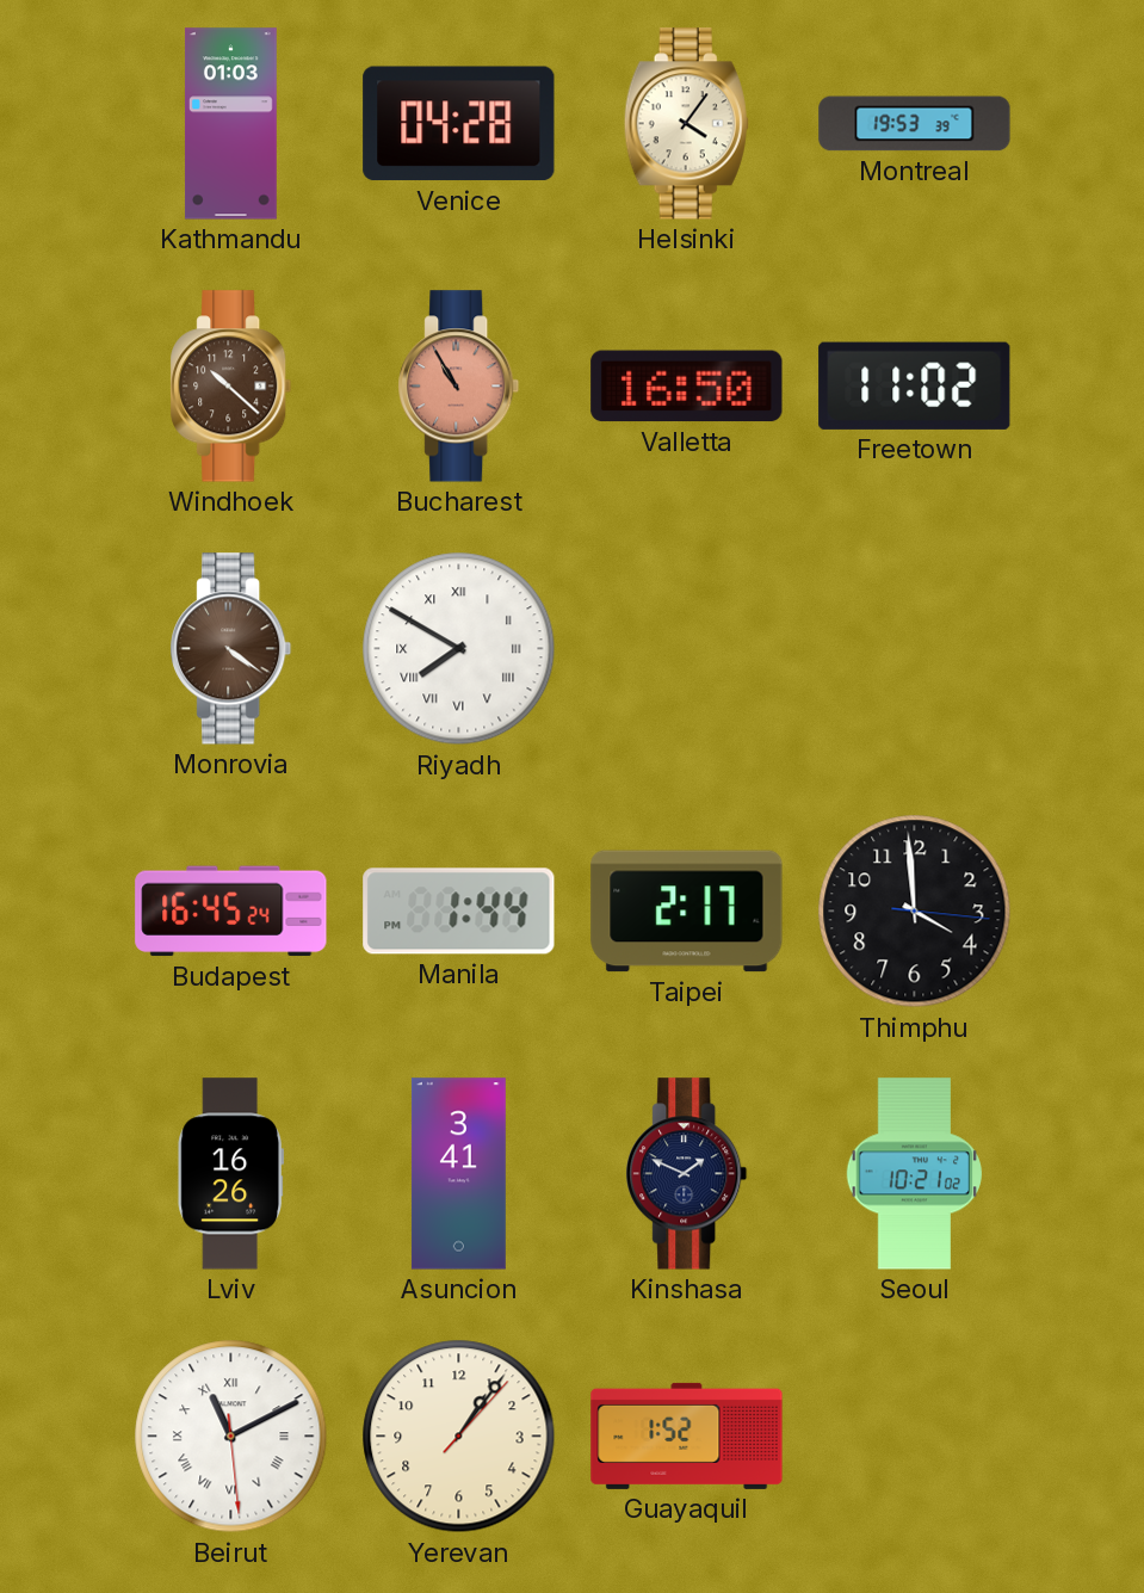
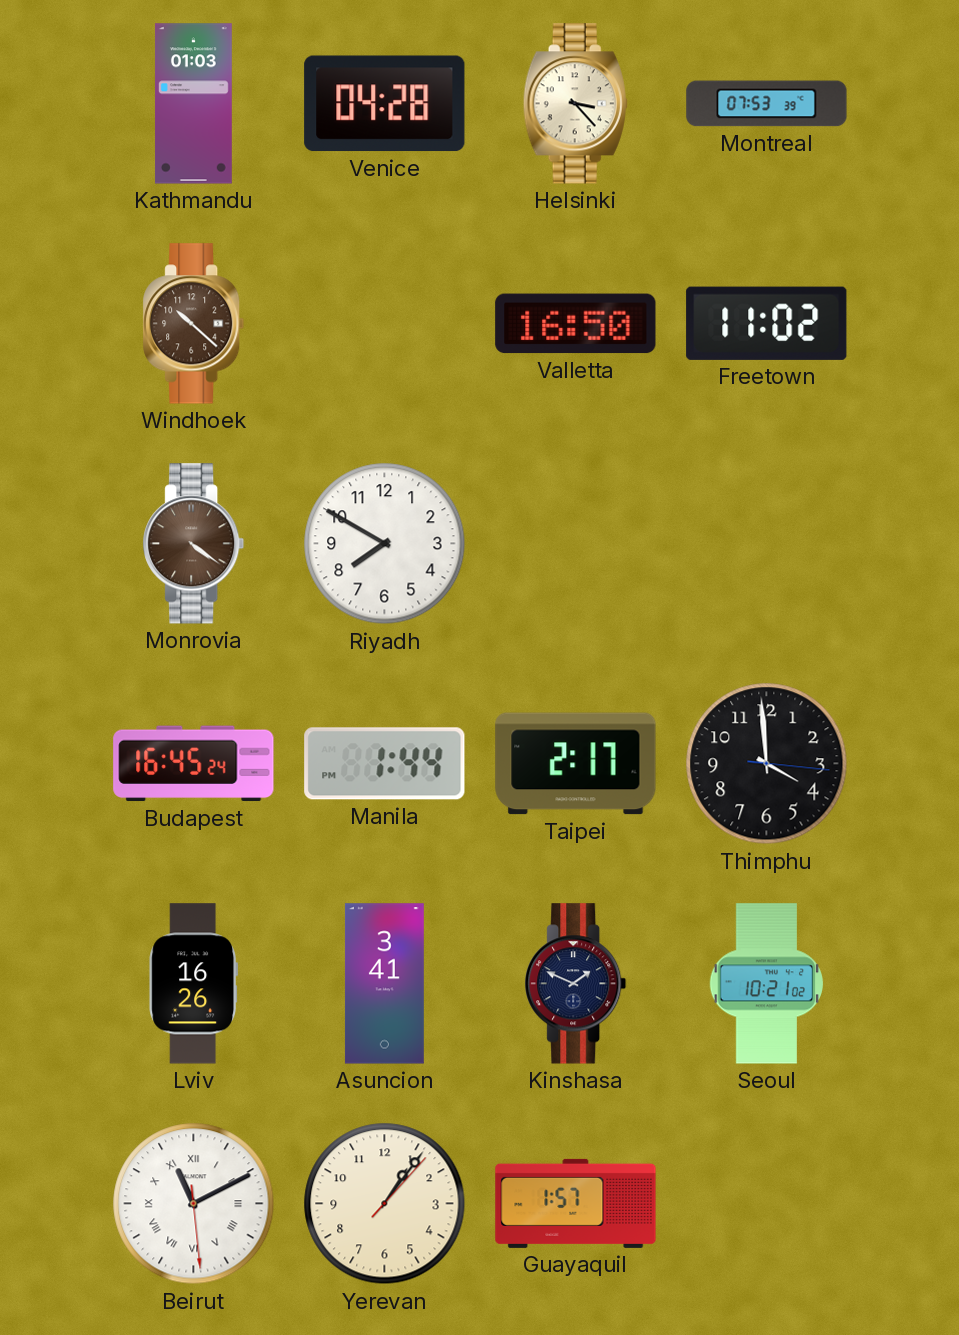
Helsinki: 4:06 -> 3:23
Montreal: 19:53 -> 07:53
Bucharest: 10:55 -> none
Riyadh numerals: Roman -> Arabic
Guayaquil: 1:52 -> 1:57
